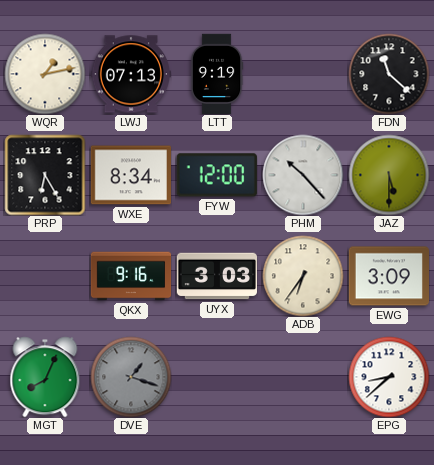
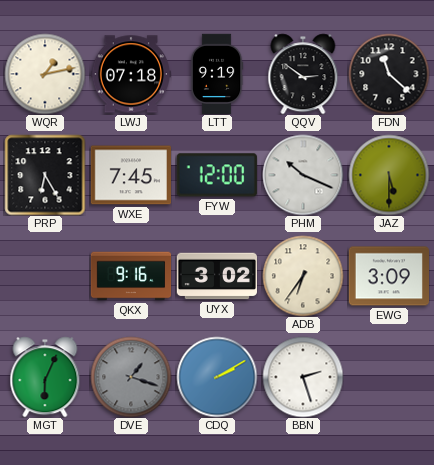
LWJ: 07:13 -> 07:18
QQV: none -> 2:51
WXE: 8:34 -> 7:45
PHM: 10:23 -> 10:19
UYX: 3:03 -> 3:02
MGT: 8:04 -> 6:04
CDQ: none -> 2:10
BBN: none -> 2:27
EPG: 8:38 -> none
